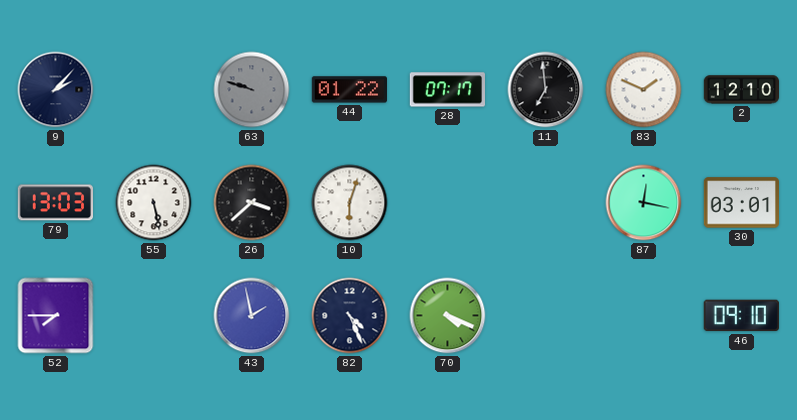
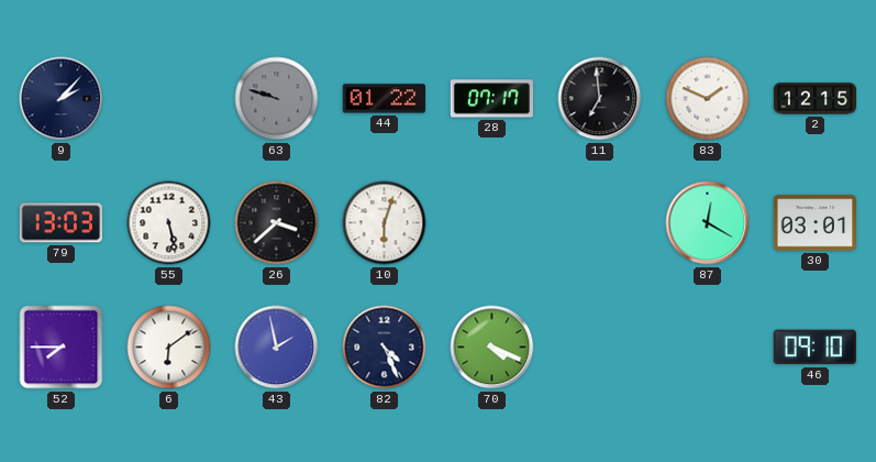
2: 12:10 -> 12:15
87: 12:17 -> 12:20
6: none -> 6:09
